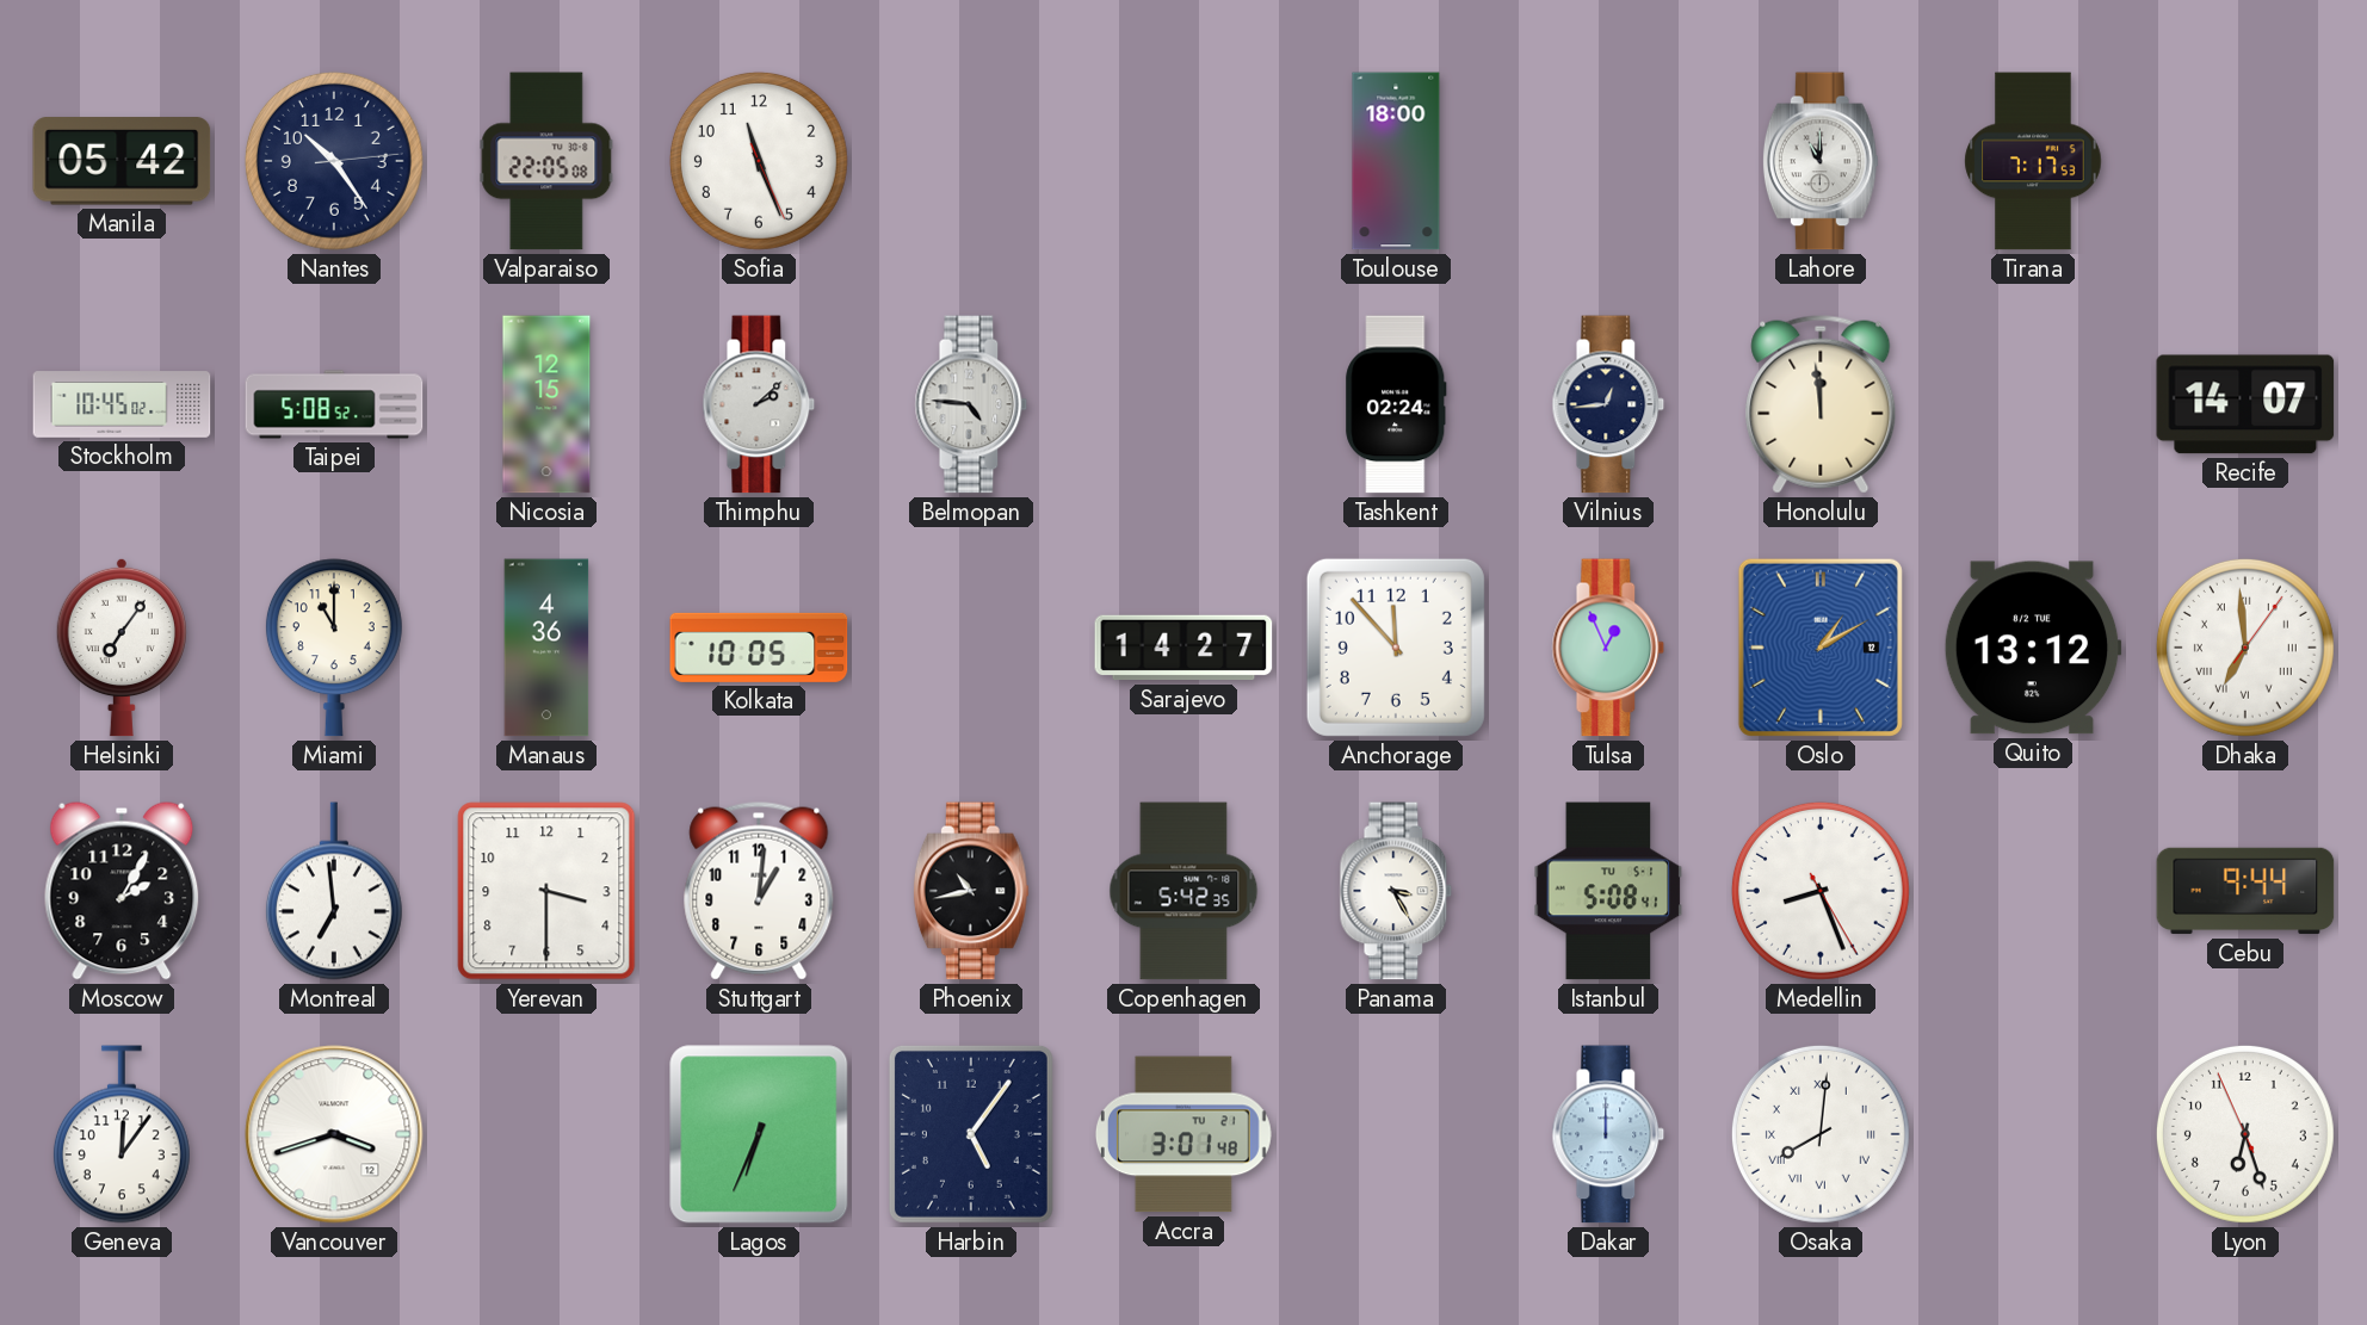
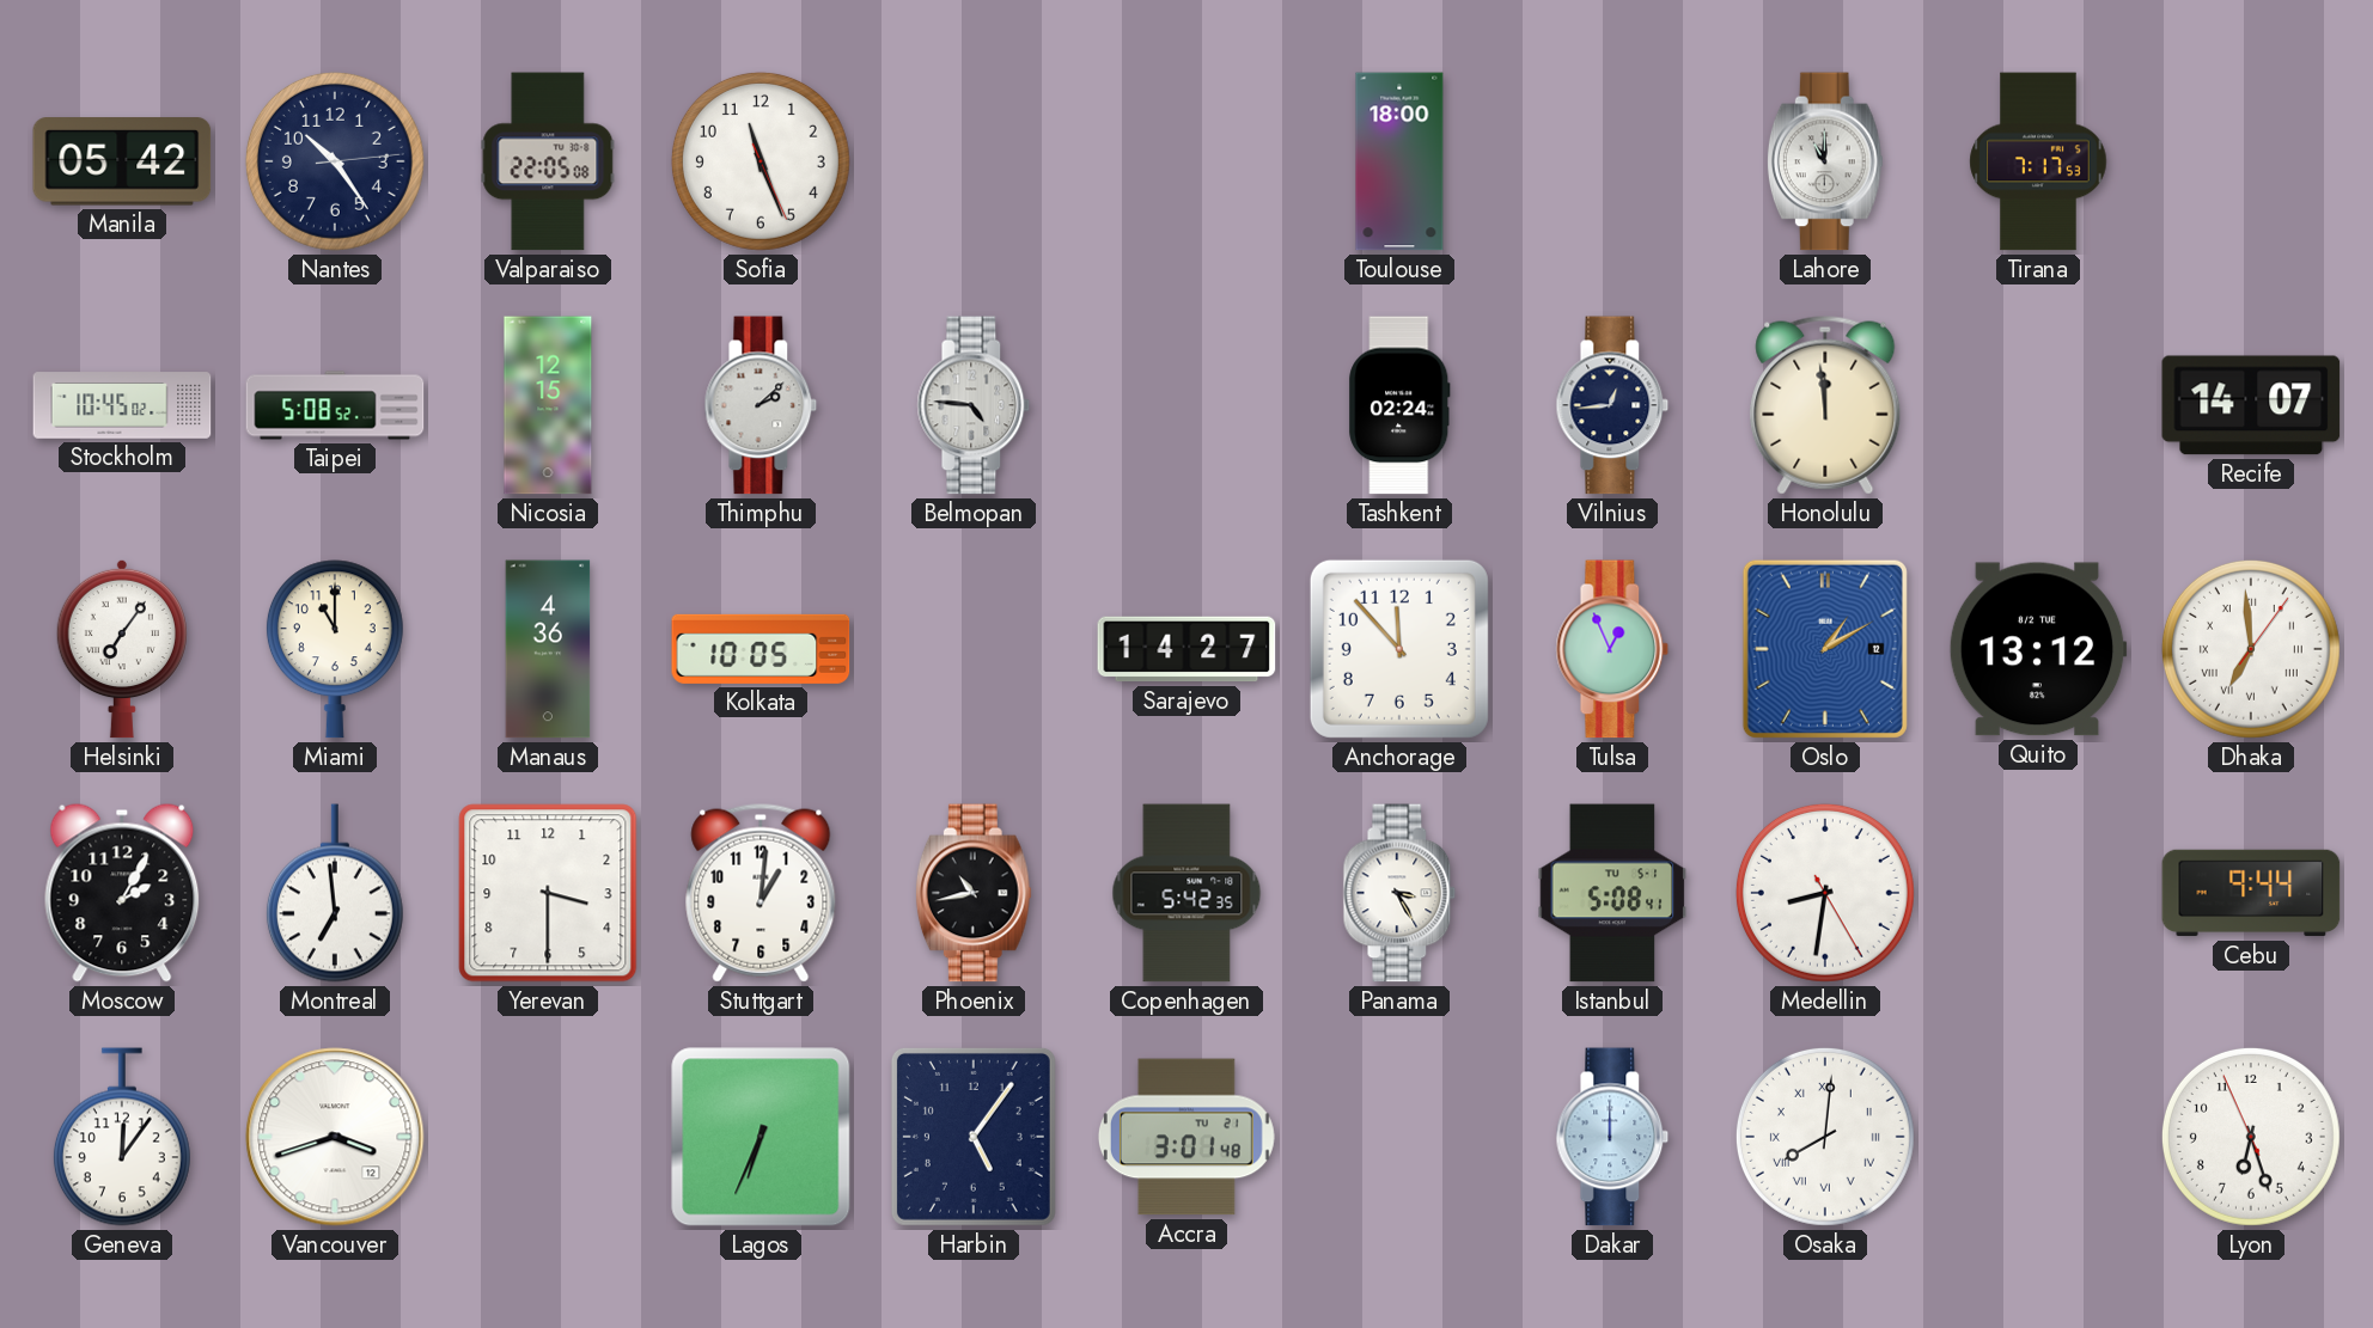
Medellin: 8:26 -> 8:31
